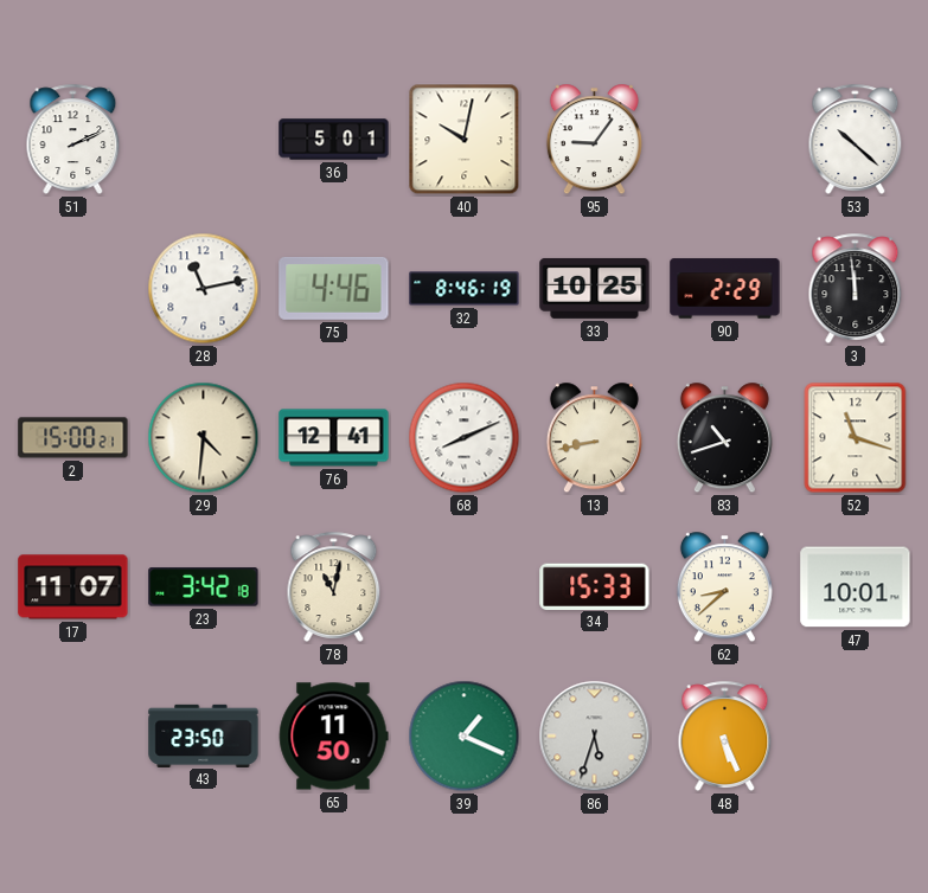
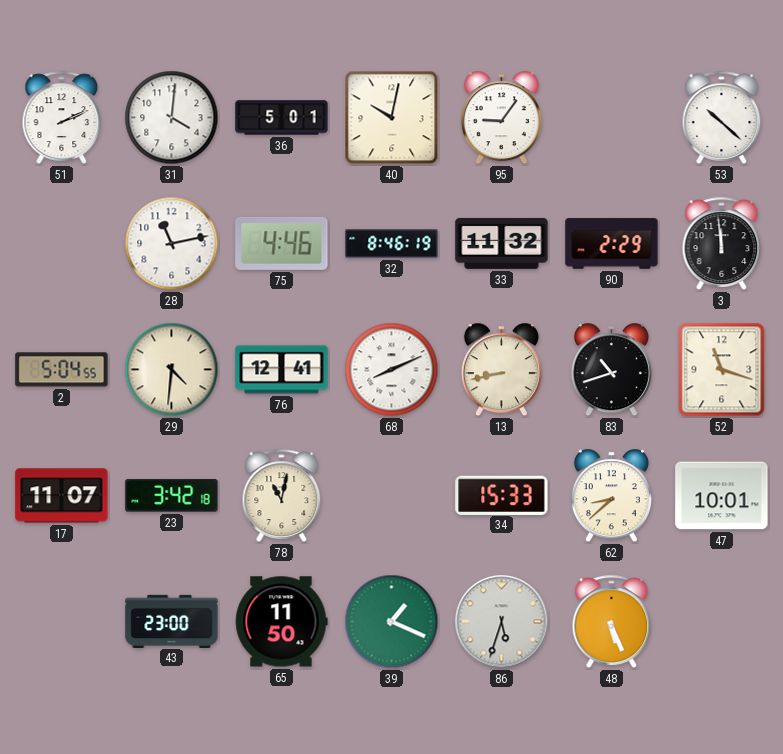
31: none -> 4:01
33: 10:25 -> 11:32
2: 15:00 -> 5:04
43: 23:50 -> 23:00
